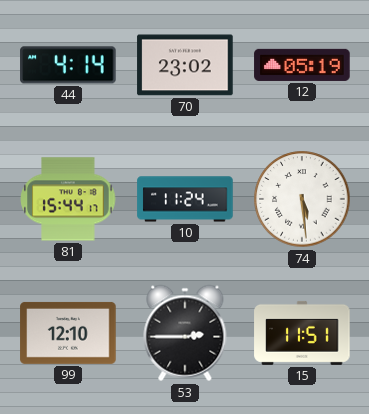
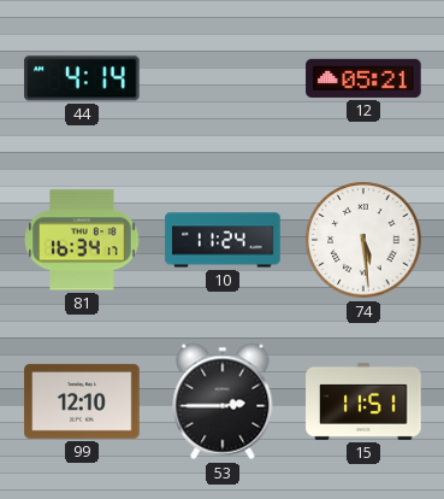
70: 23:02 -> none
12: 05:19 -> 05:21
81: 15:44 -> 16:34
